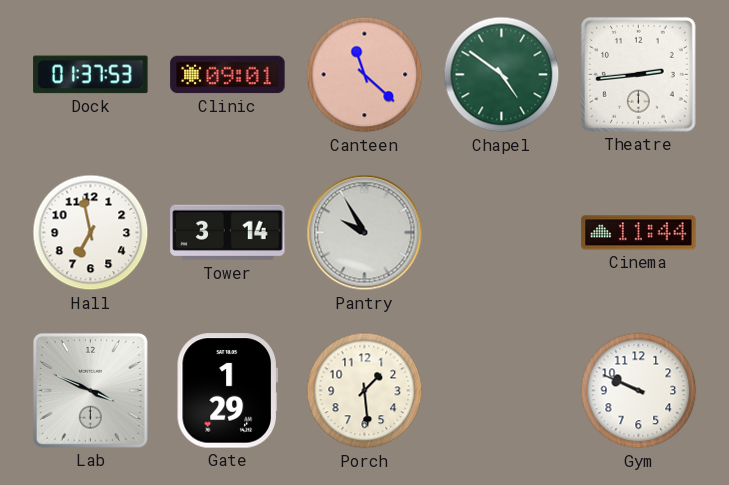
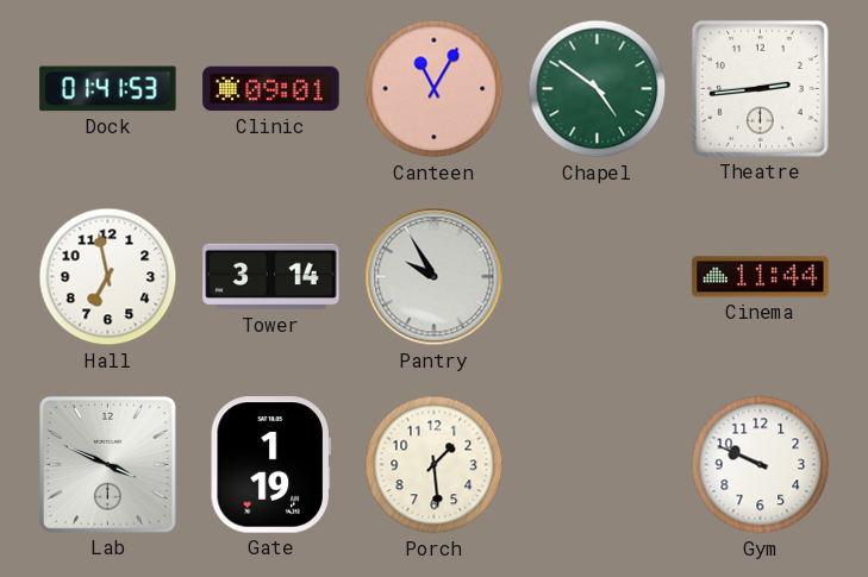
Dock: 01:37 -> 01:41
Canteen: 11:22 -> 11:05
Gate: 1:29 -> 1:19
